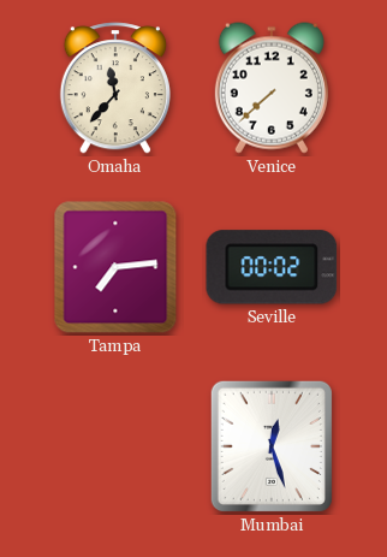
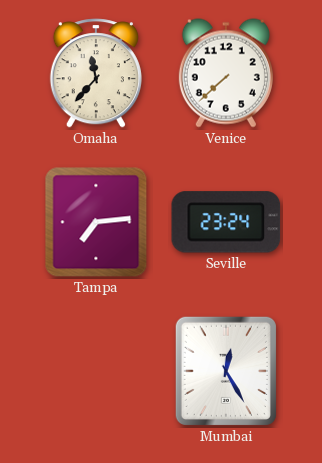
Seville: 00:02 -> 23:24
Mumbai: 12:27 -> 12:25
